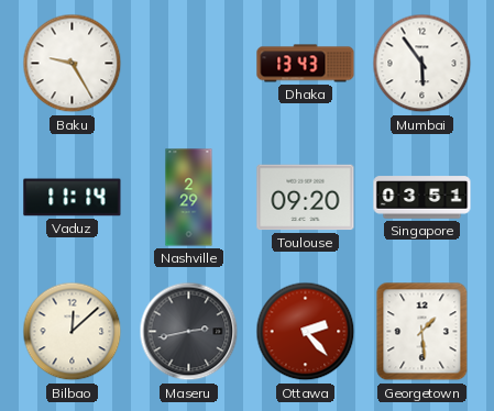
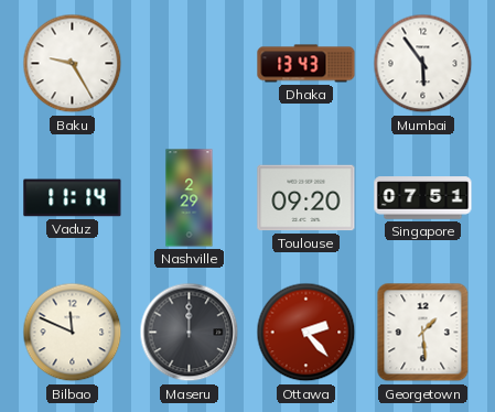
Singapore: 03:51 -> 07:51
Bilbao: 12:08 -> 11:49
Maseru: 2:43 -> 12:00
